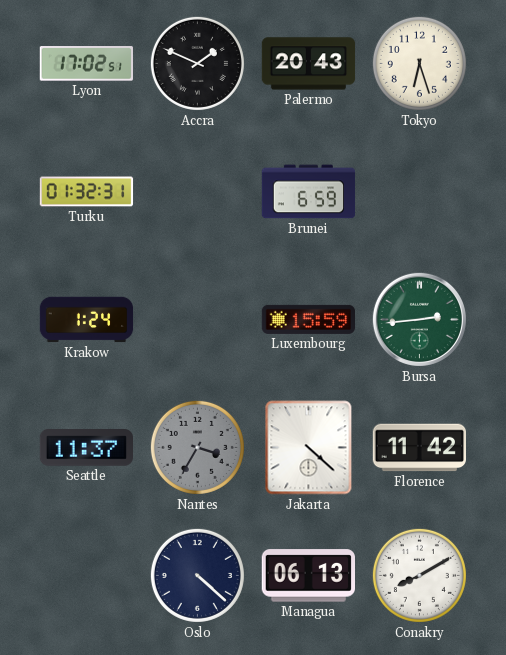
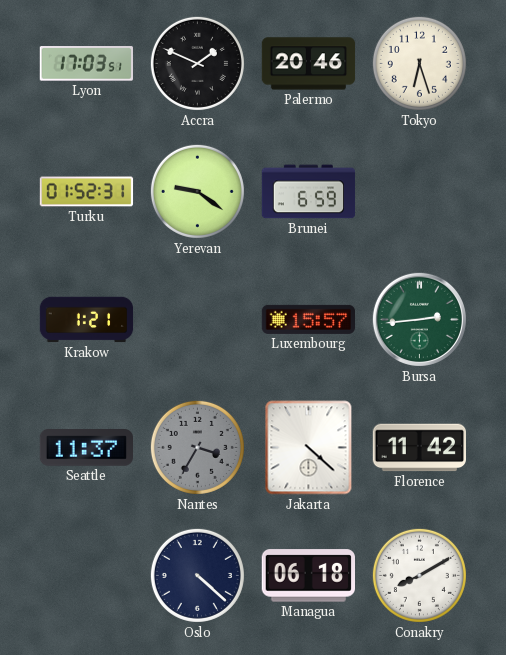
Lyon: 17:02 -> 17:03
Palermo: 20:43 -> 20:46
Turku: 01:32 -> 01:52
Yerevan: none -> 9:21
Krakow: 1:24 -> 1:21
Luxembourg: 15:59 -> 15:57
Managua: 06:13 -> 06:18
